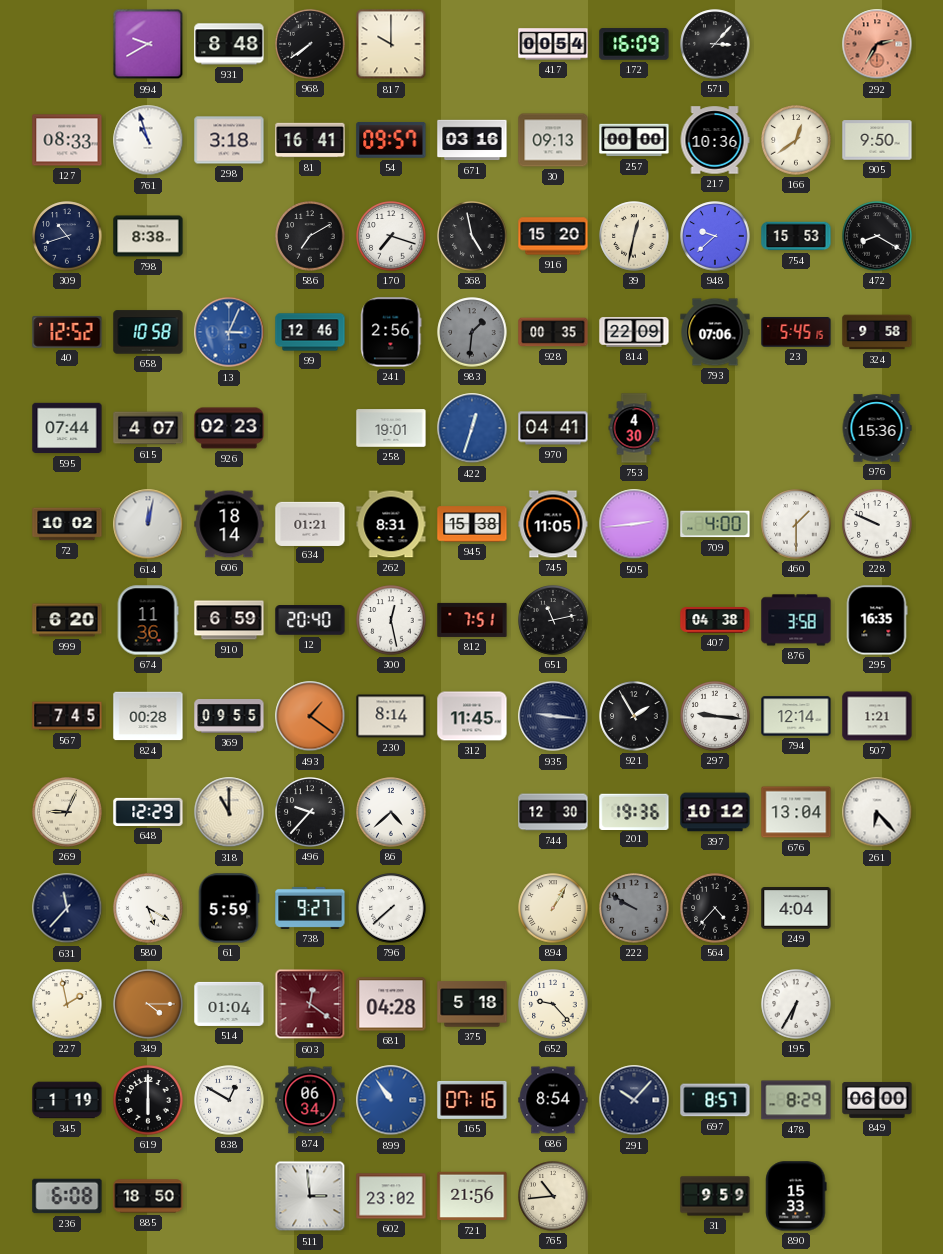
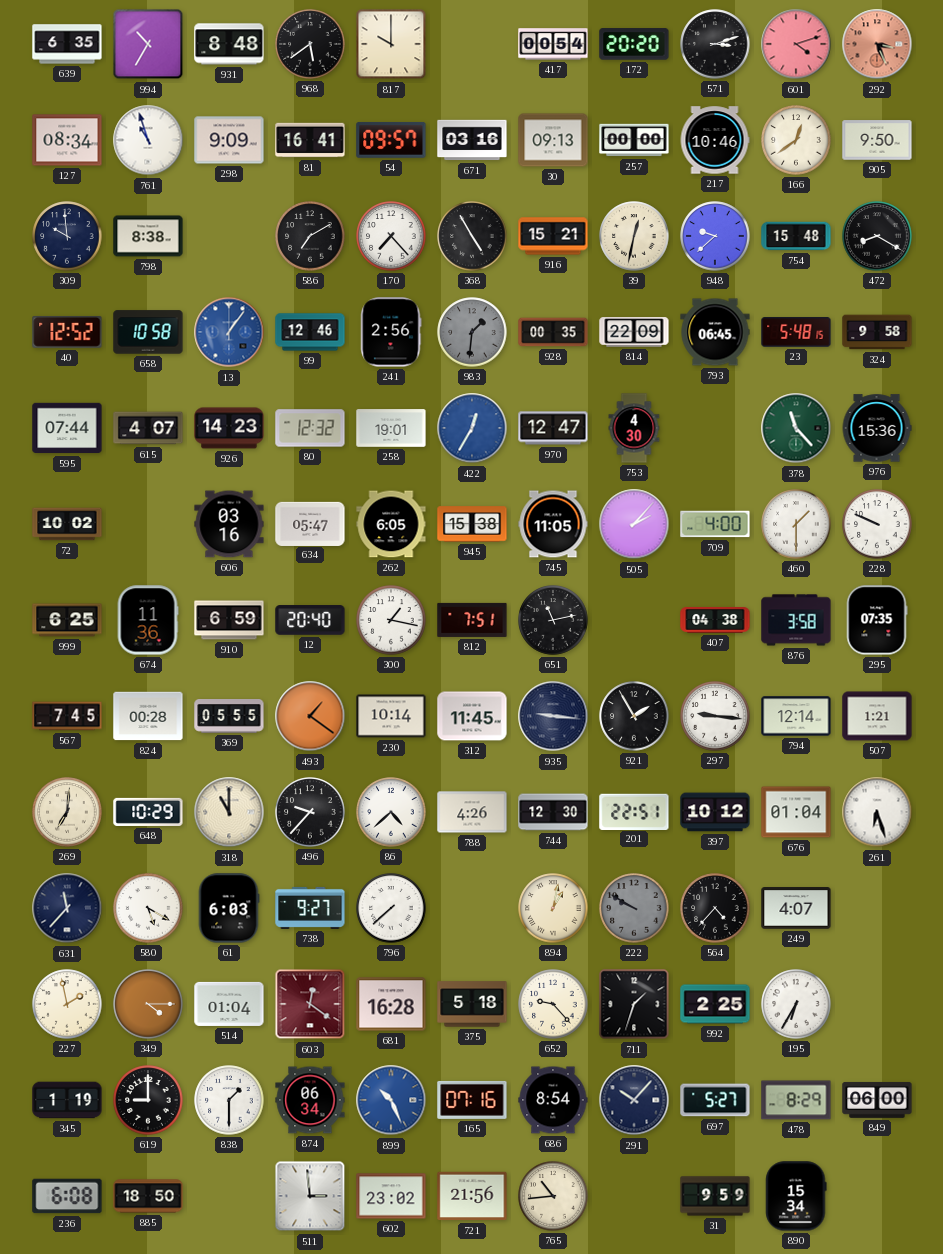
639: none -> 6:35
994: 9:40 -> 10:35
968: 7:39 -> 5:39
172: 16:09 -> 20:20
571: 3:07 -> 3:12
601: none -> 4:12
292: 2:35 -> 3:26
127: 08:33 -> 08:34
298: 3:18 -> 9:09
217: 10:36 -> 10:46
309: 10:42 -> 9:59
170: 7:18 -> 7:23
368: 4:58 -> 4:55
916: 15:20 -> 15:21
754: 15:53 -> 15:48
13: 3:04 -> 1:06
793: 07:06 -> 06:45
23: 5:45 -> 5:48
926: 02:23 -> 14:23
80: none -> 12:32
422: 12:33 -> 12:35
970: 04:41 -> 12:47
378: none -> 11:23
614: 12:02 -> none
606: 18:14 -> 03:16
634: 01:21 -> 05:47
262: 8:31 -> 6:05
505: 2:44 -> 2:07
999: 6:20 -> 6:25
300: 12:28 -> 1:17
295: 16:35 -> 07:35
369: 09:55 -> 05:55
230: 8:14 -> 10:14
269: 9:04 -> 7:01
648: 12:29 -> 10:29
788: none -> 4:26
201: 19:36 -> 22:51
676: 13:04 -> 01:04
261: 6:23 -> 6:27
61: 5:59 -> 6:03
894: 1:05 -> 1:02
249: 4:04 -> 4:07
681: 04:28 -> 16:28
711: none -> 1:33
992: none -> 2:25
619: 6:00 -> 9:00
838: 12:50 -> 1:30
899: 10:54 -> 10:26
697: 8:57 -> 5:27
890: 15:33 -> 15:34
